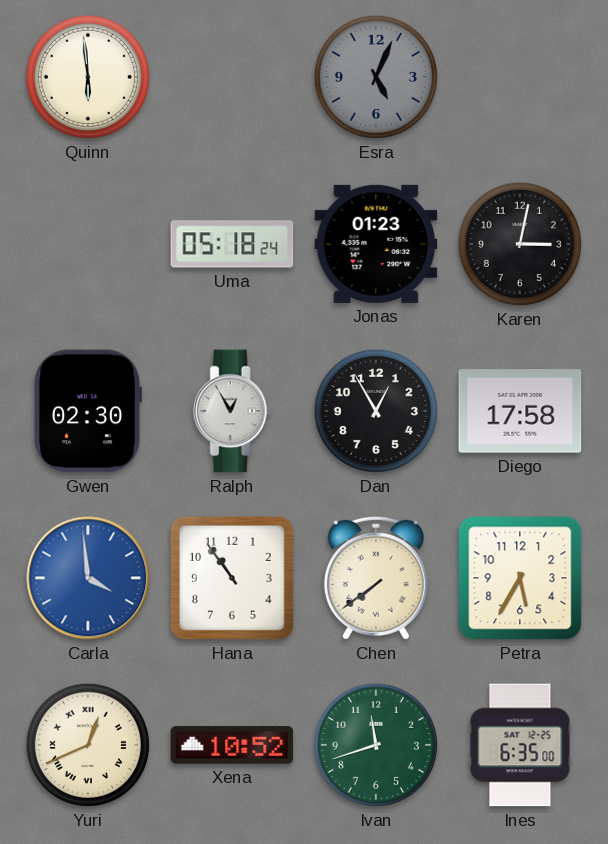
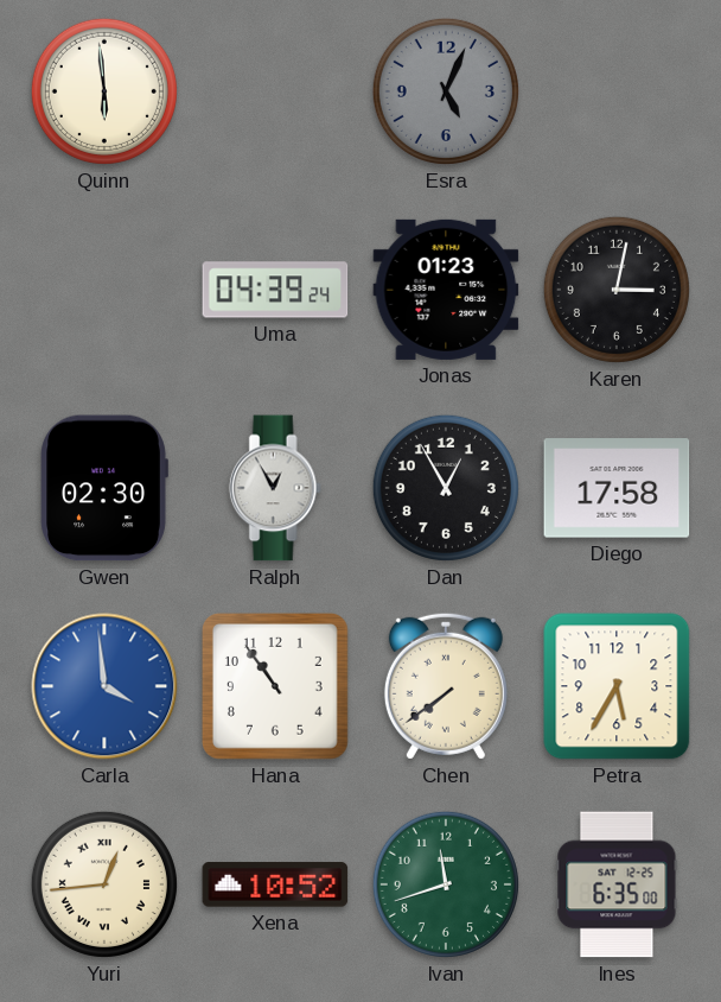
Uma: 05:18 -> 04:39
Yuri: 12:41 -> 12:44
